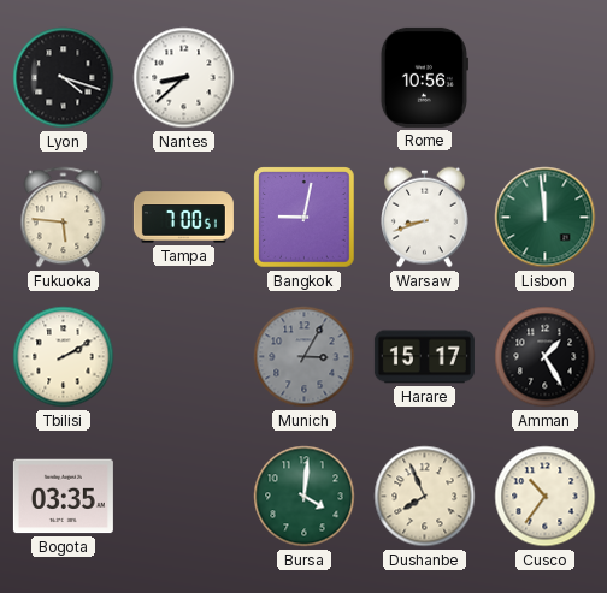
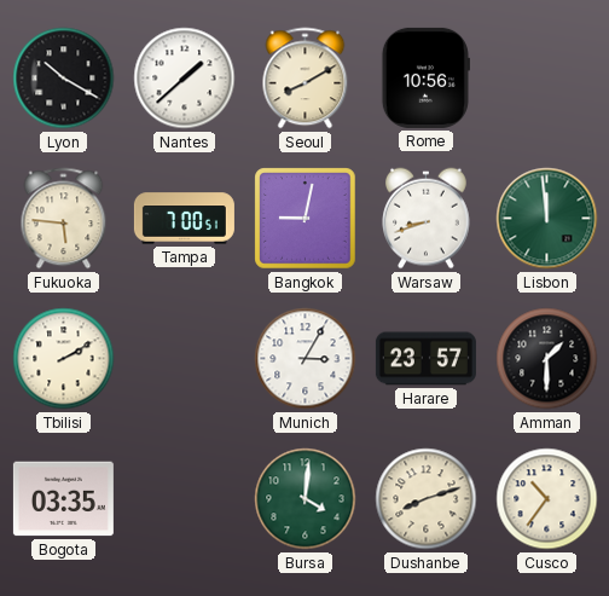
Lyon: 4:18 -> 10:20
Nantes: 8:38 -> 1:38
Seoul: none -> 8:10
Munich dial: grey -> white
Harare: 15:17 -> 23:57
Amman: 1:25 -> 1:30
Dushanbe: 7:56 -> 8:12
